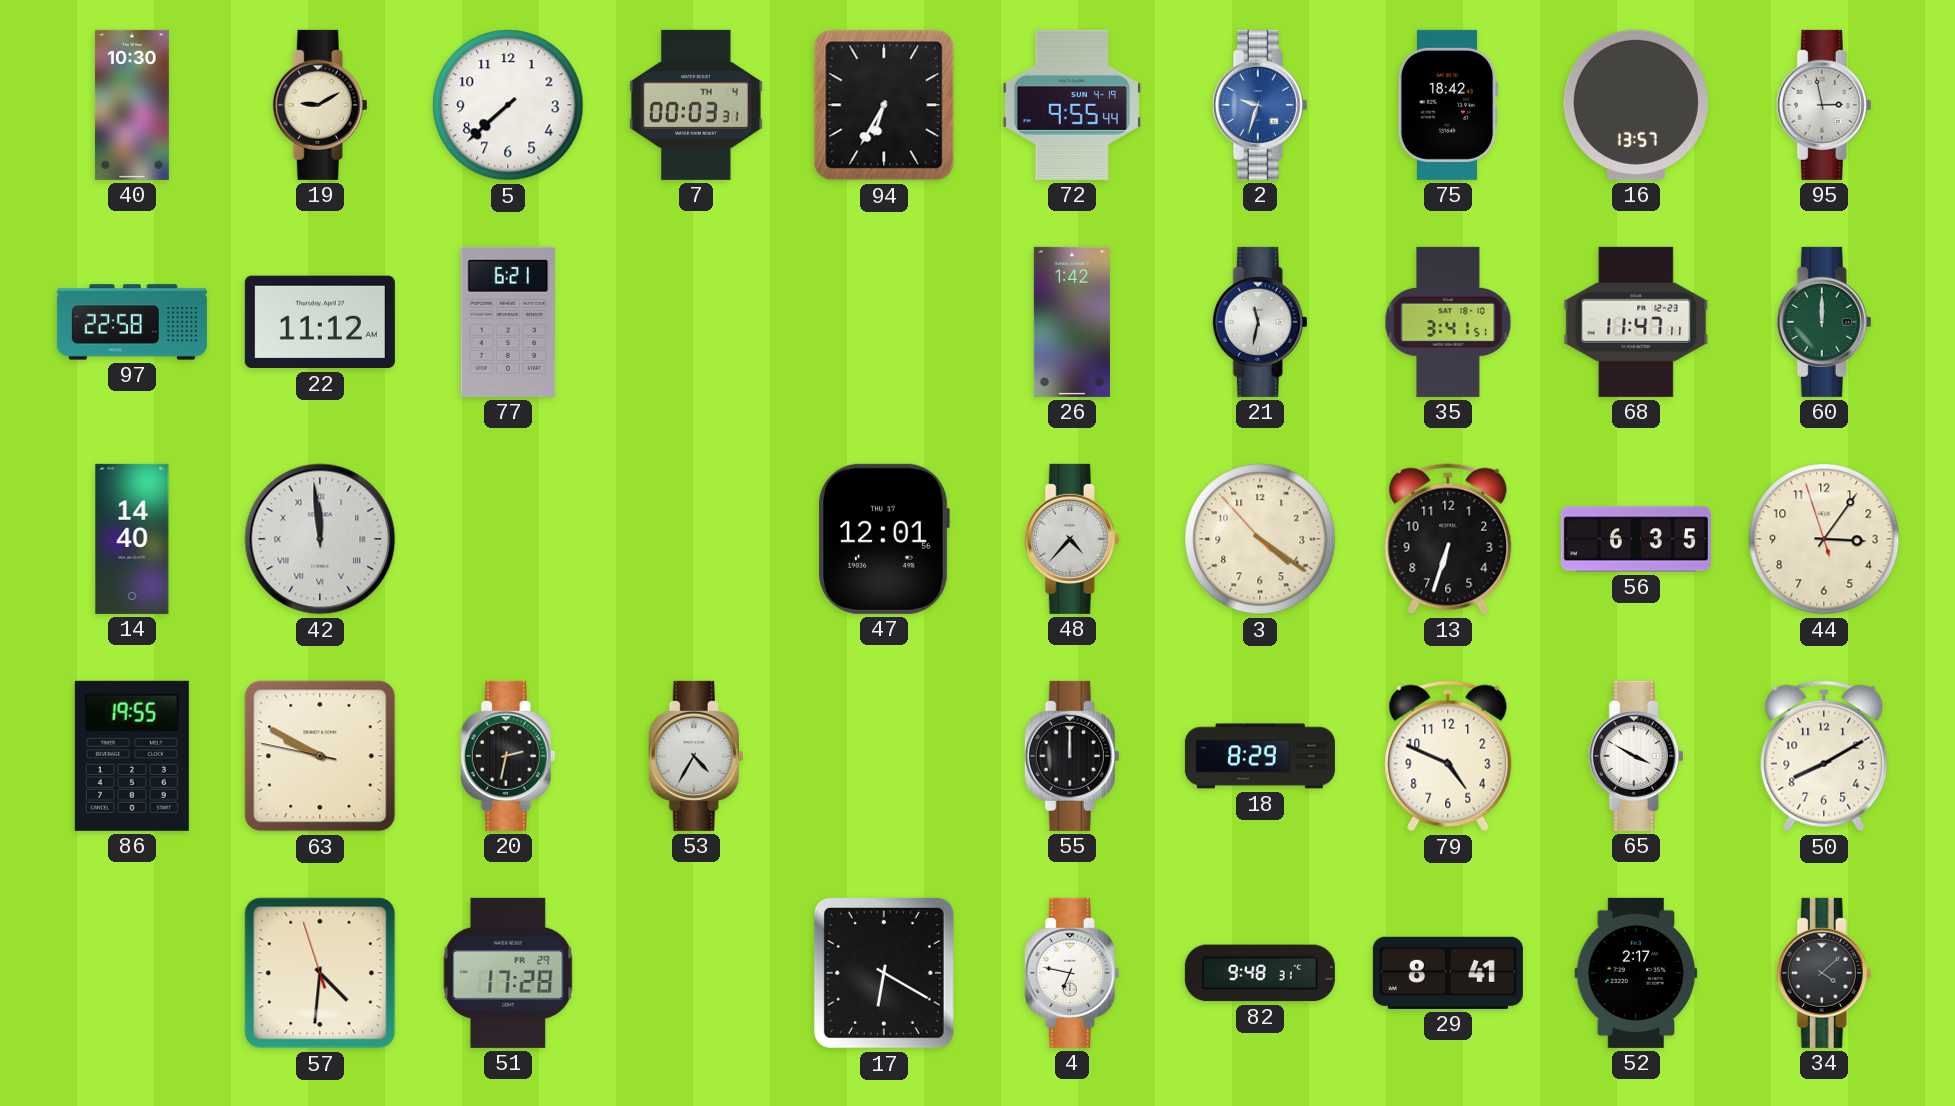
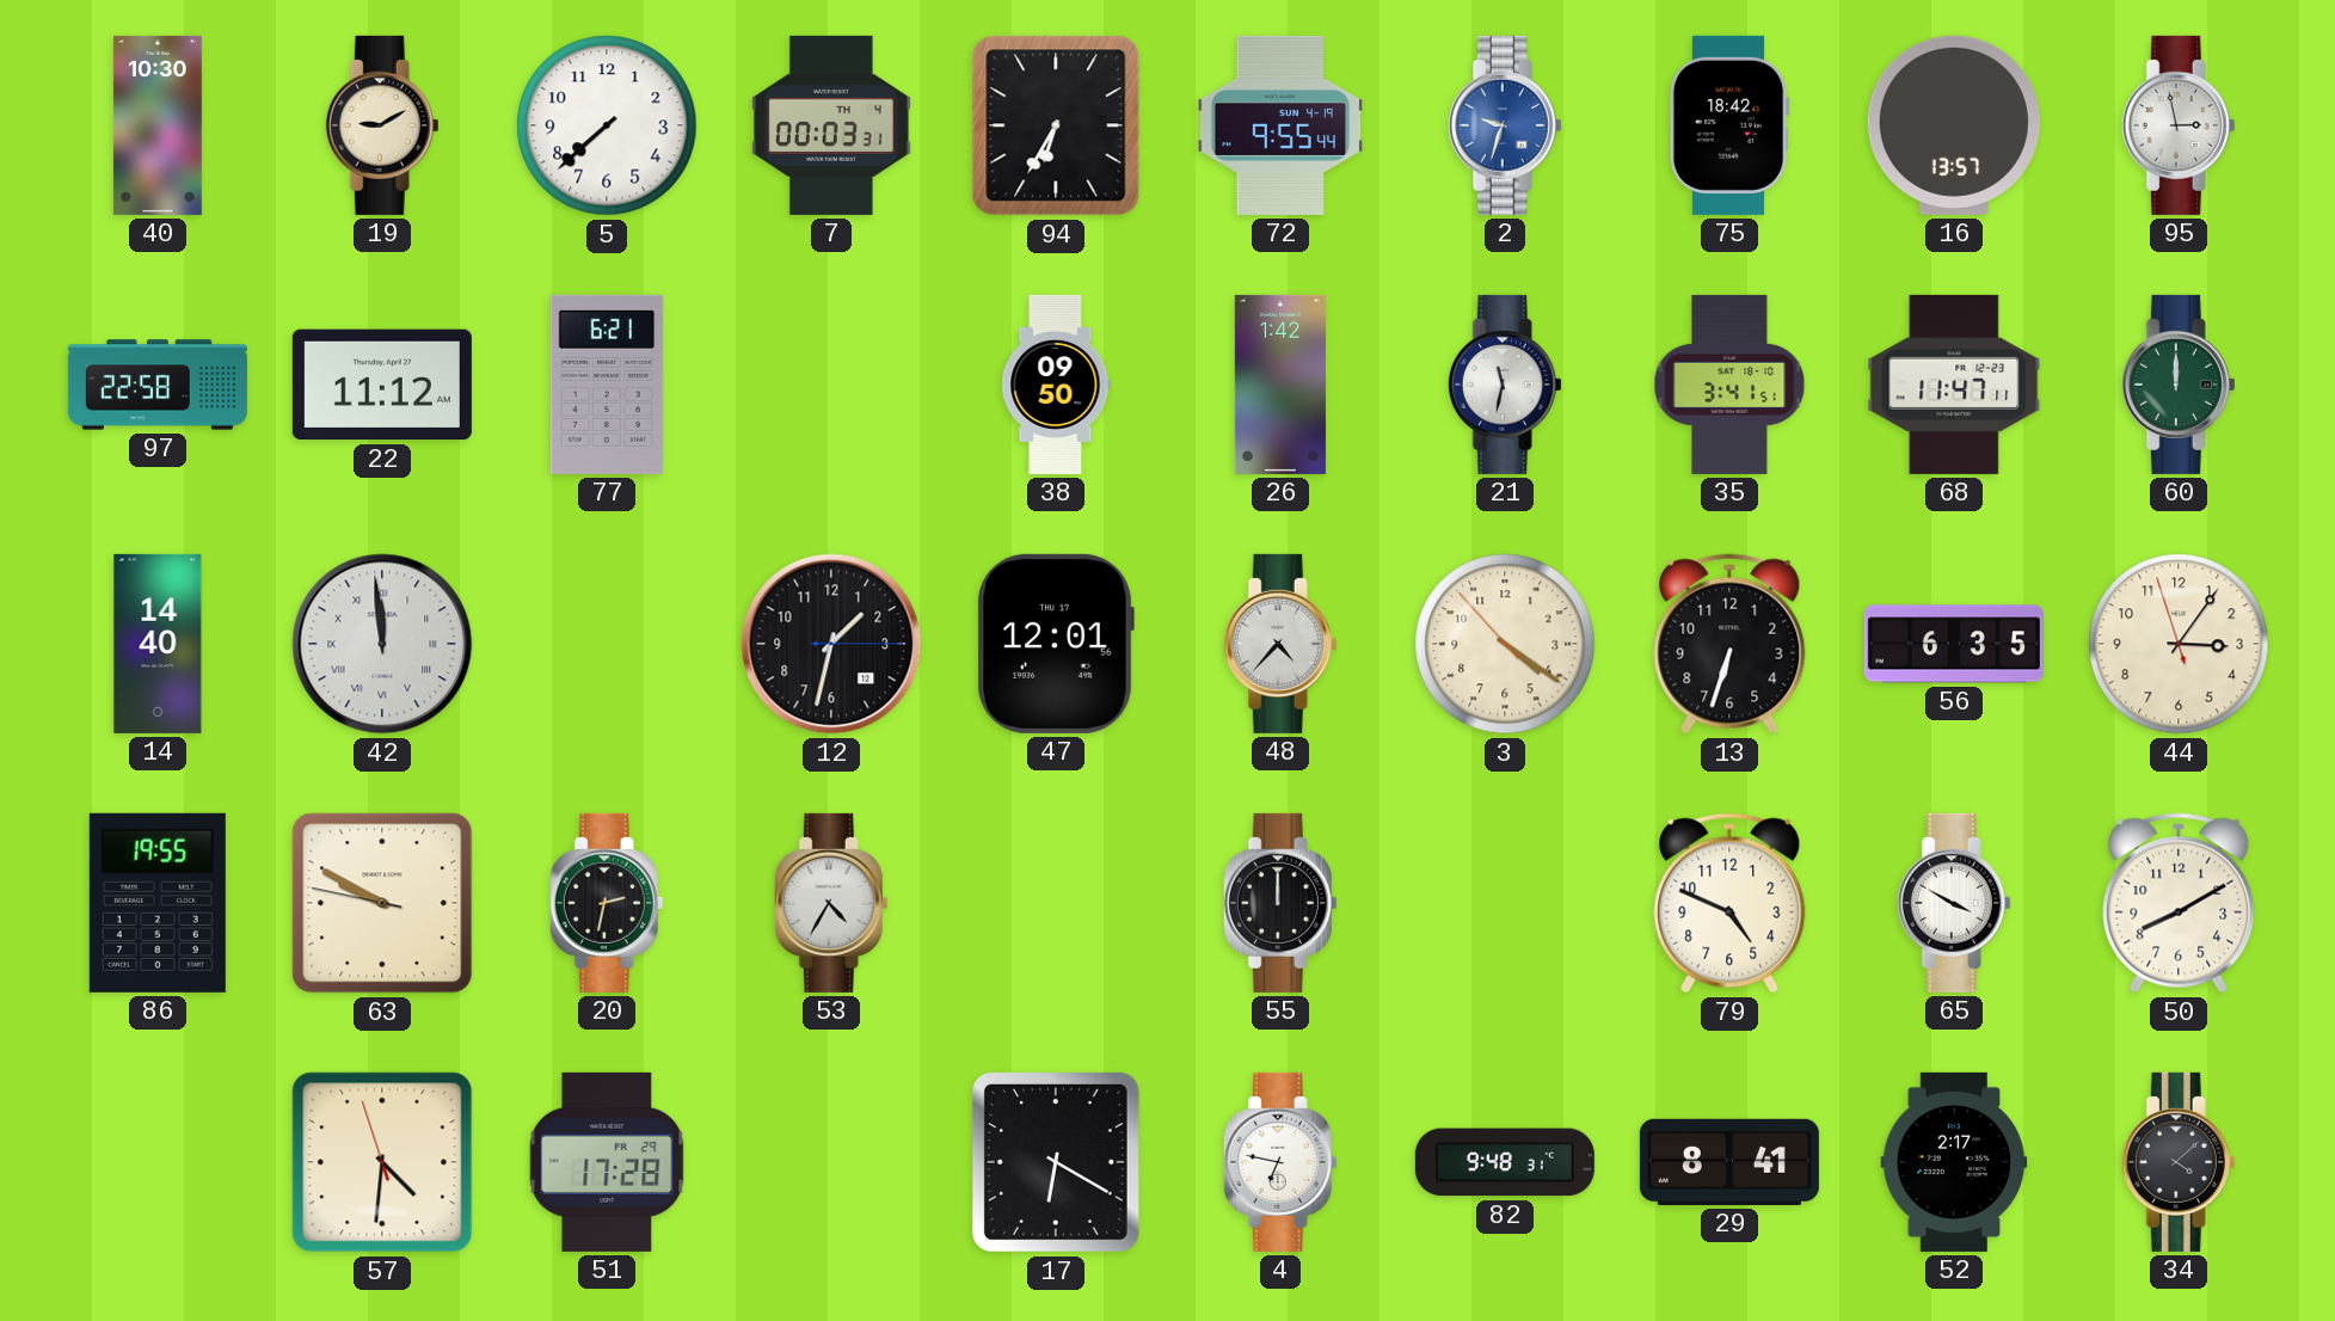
38: none -> 09:50
12: none -> 1:32
18: 8:29 -> none
